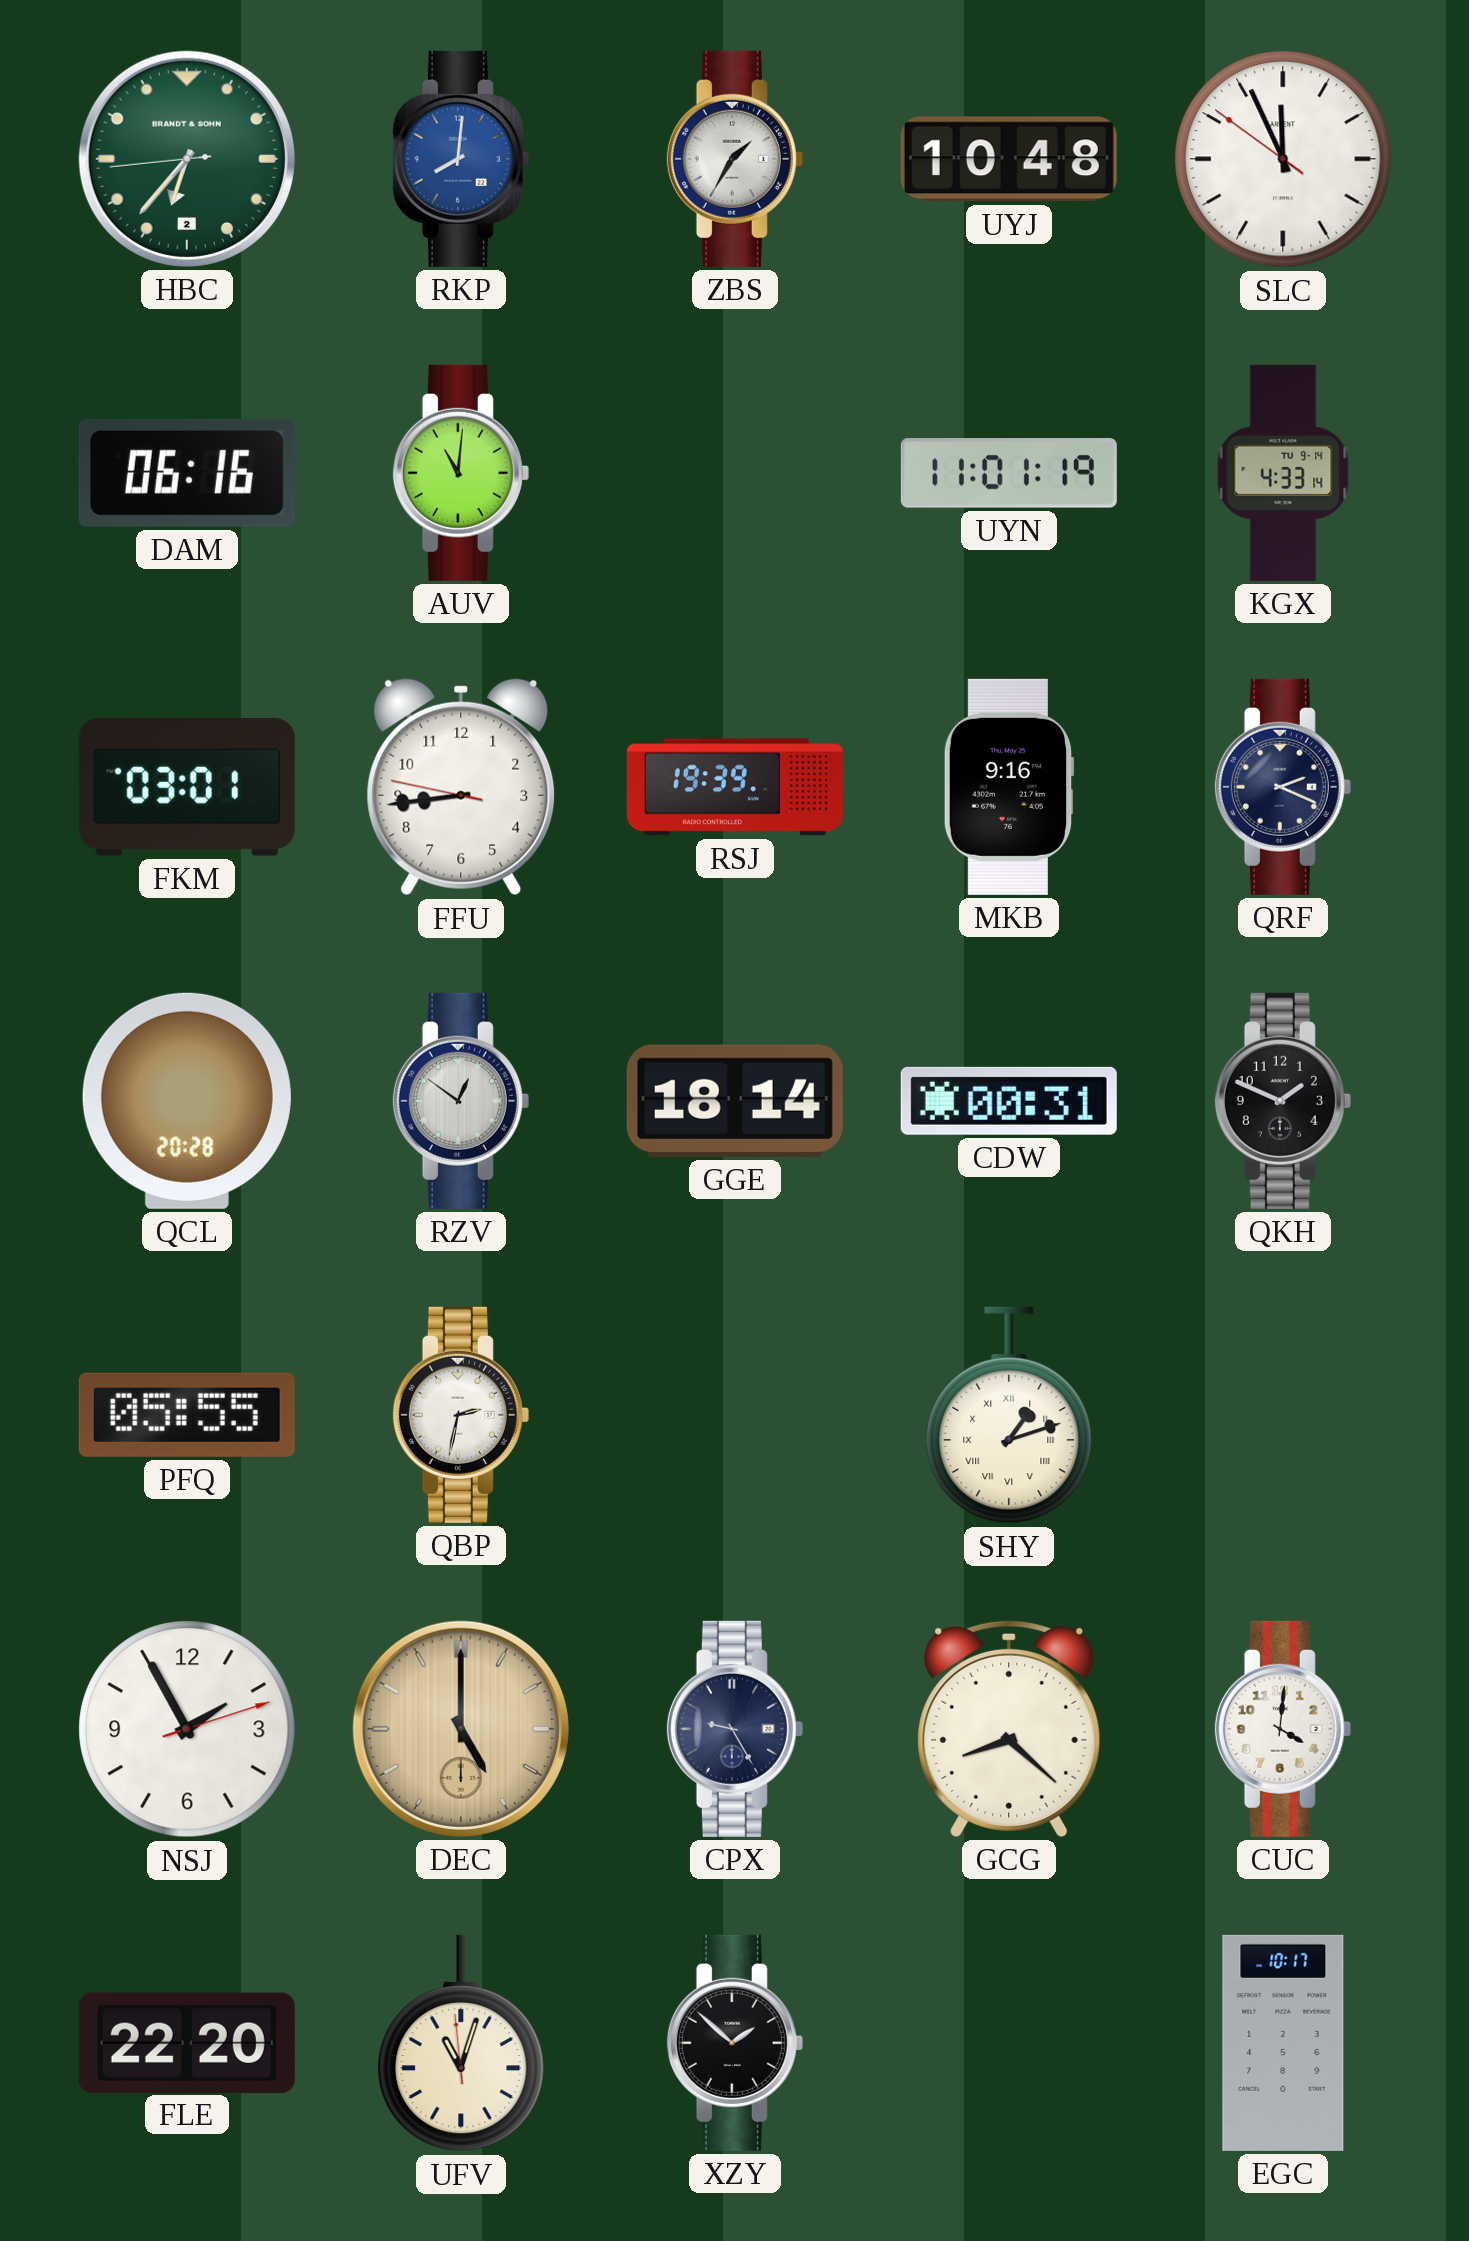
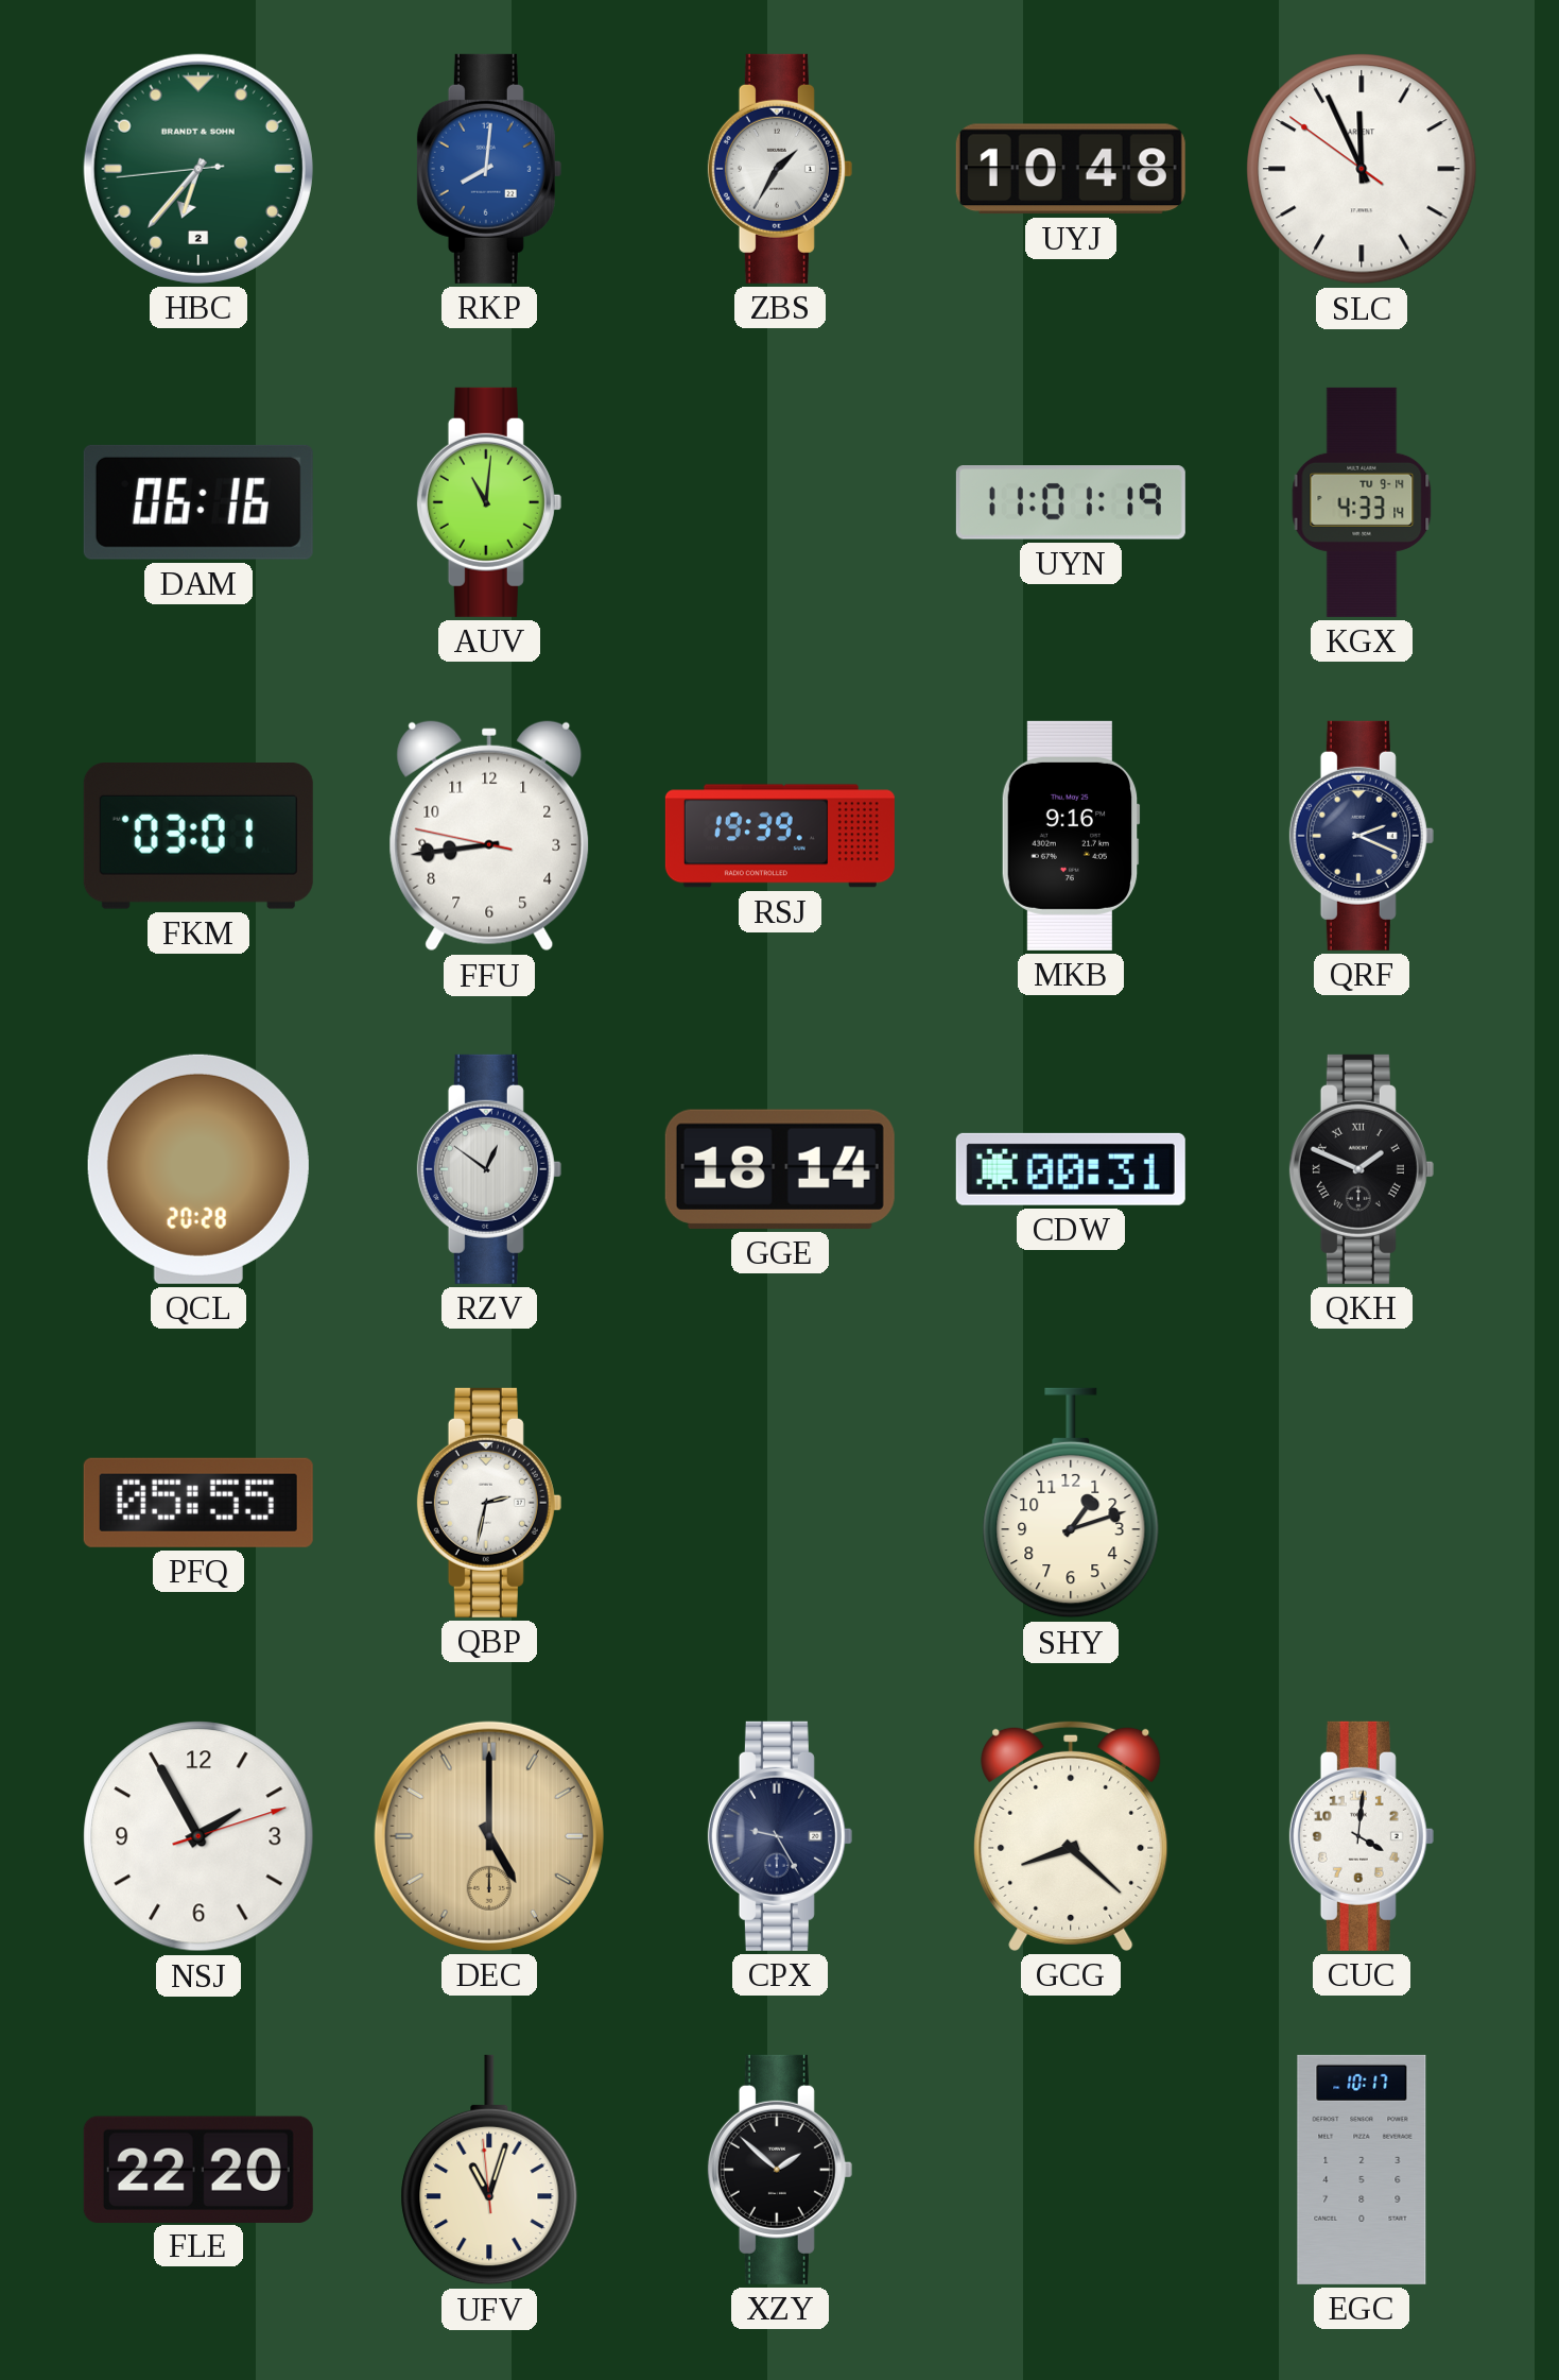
QKH numerals: Arabic -> Roman
SHY numerals: Roman -> Arabic
